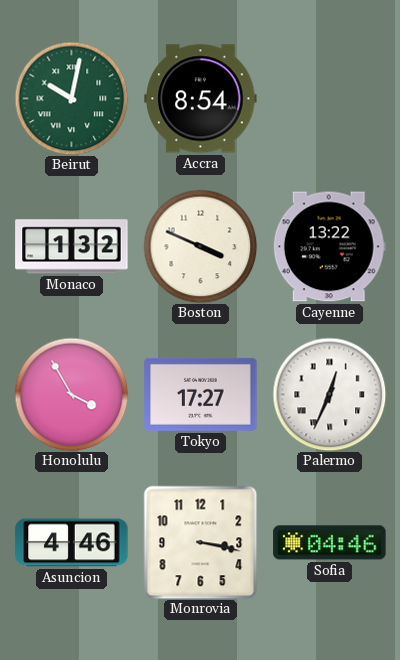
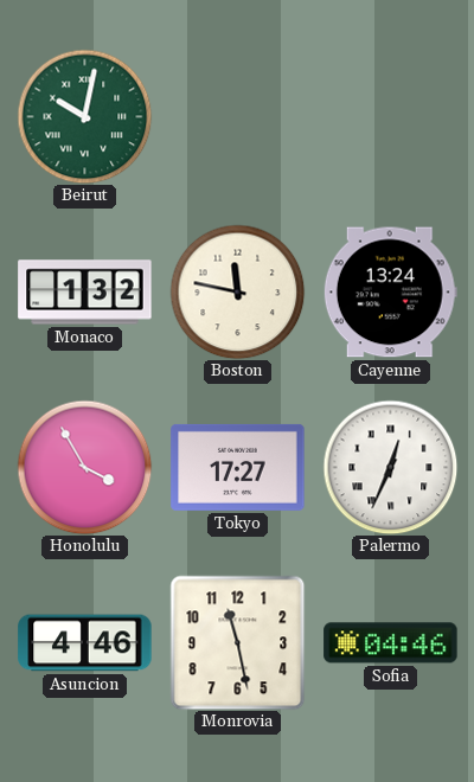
Accra: 8:54 -> none
Boston: 3:49 -> 11:47
Cayenne: 13:22 -> 13:24
Monrovia: 3:17 -> 11:28
